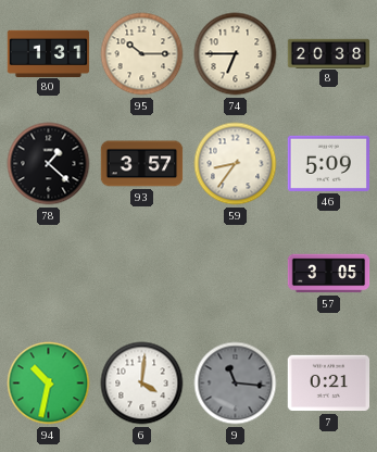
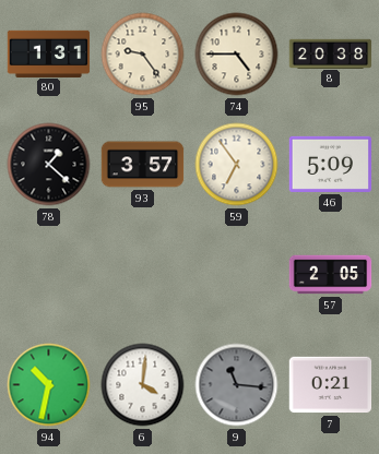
95: 10:15 -> 9:24
74: 6:45 -> 4:45
59: 8:36 -> 6:54
57: 3:05 -> 2:05
